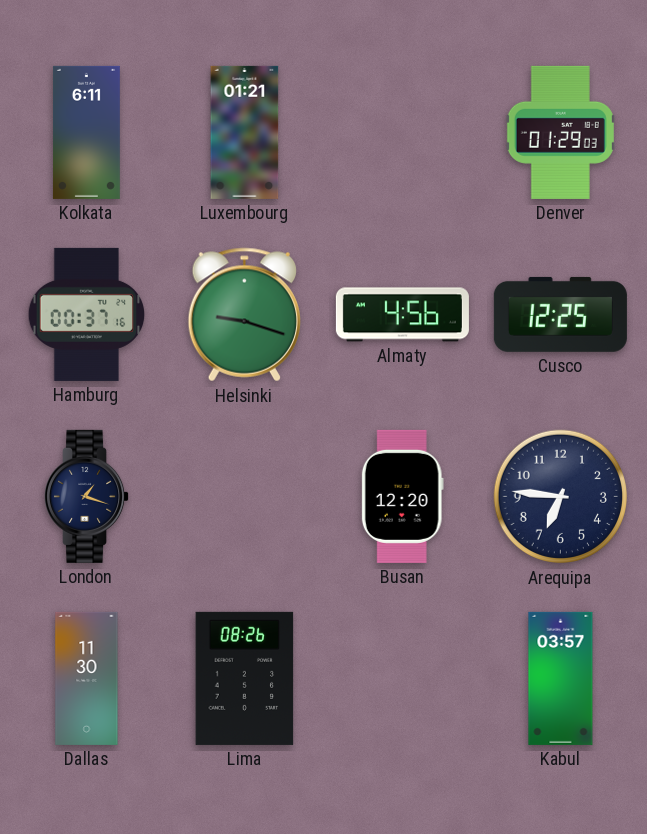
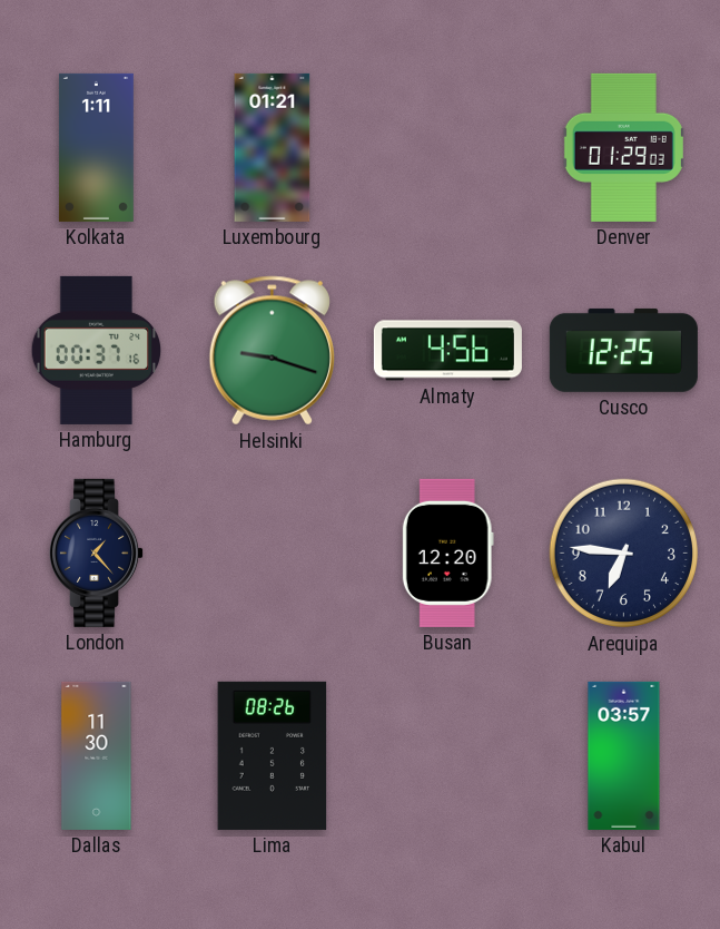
Kolkata: 6:11 -> 1:11
London: 1:18 -> 1:23
